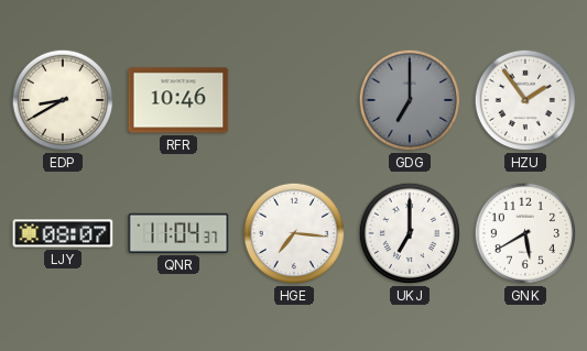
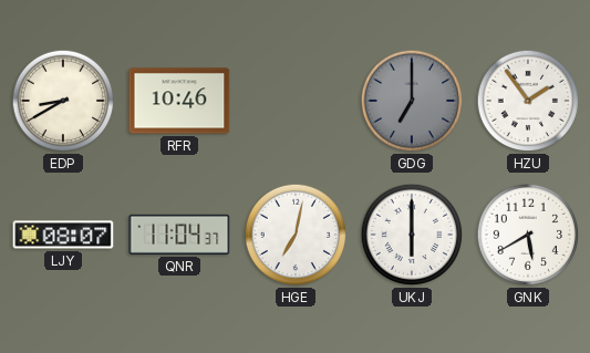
HGE: 7:16 -> 7:02
UKJ: 7:00 -> 6:00
